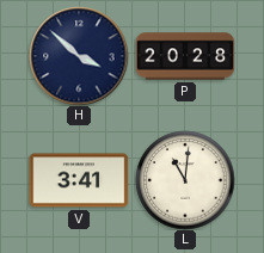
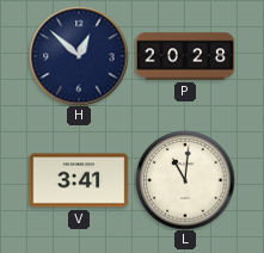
H: 3:52 -> 12:52
